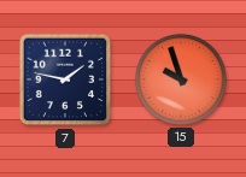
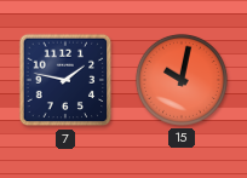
15: 9:57 -> 10:02
